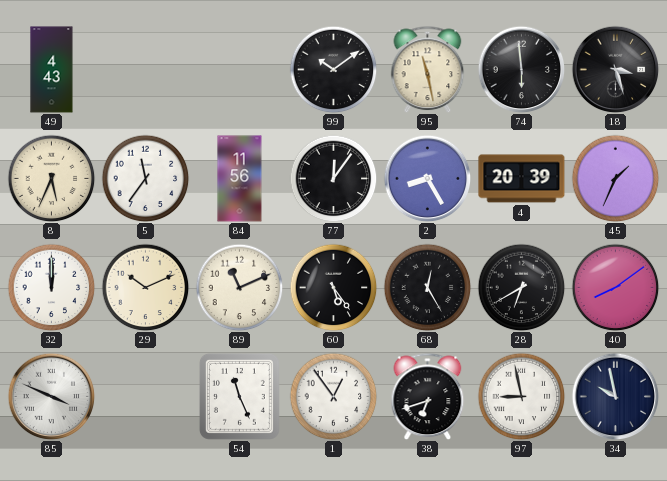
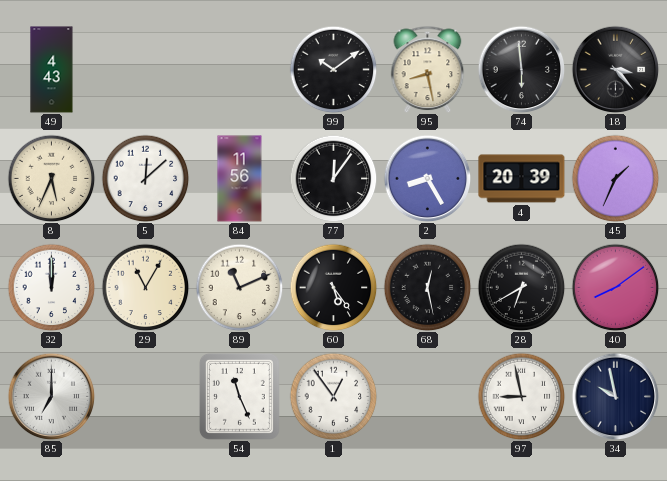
95: 11:28 -> 8:28
18: 3:27 -> 3:23
5: 11:36 -> 12:08
29: 10:11 -> 11:05
68: 12:25 -> 12:28
85: 3:49 -> 7:00
38: 6:42 -> none
